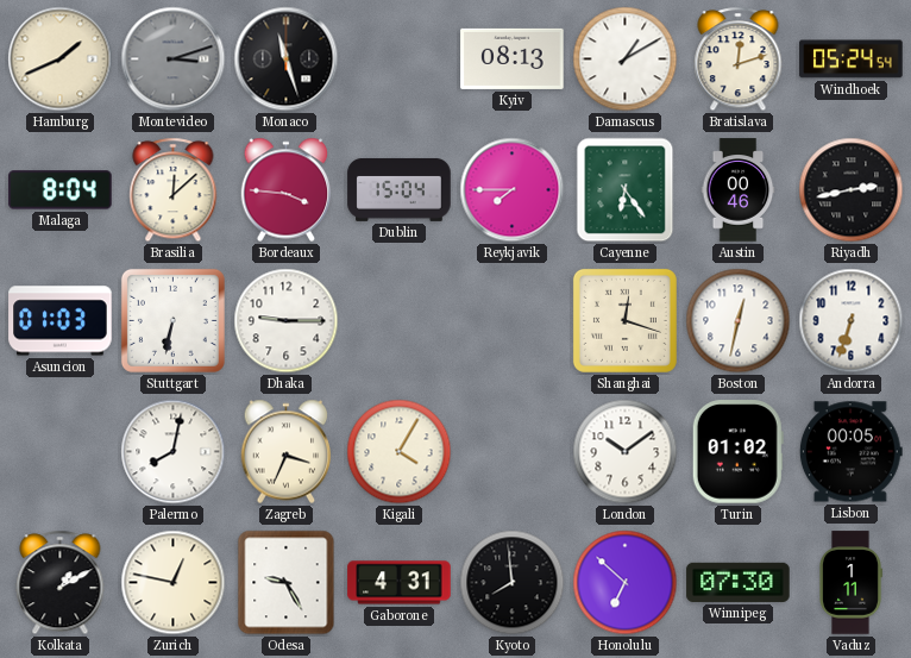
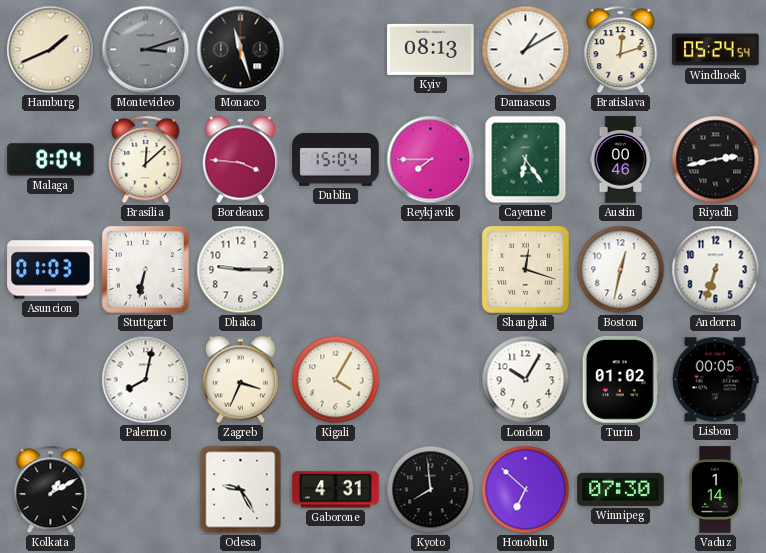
London: 10:09 -> 10:05
Zurich: 12:47 -> none
Vaduz: 1:11 -> 1:14
